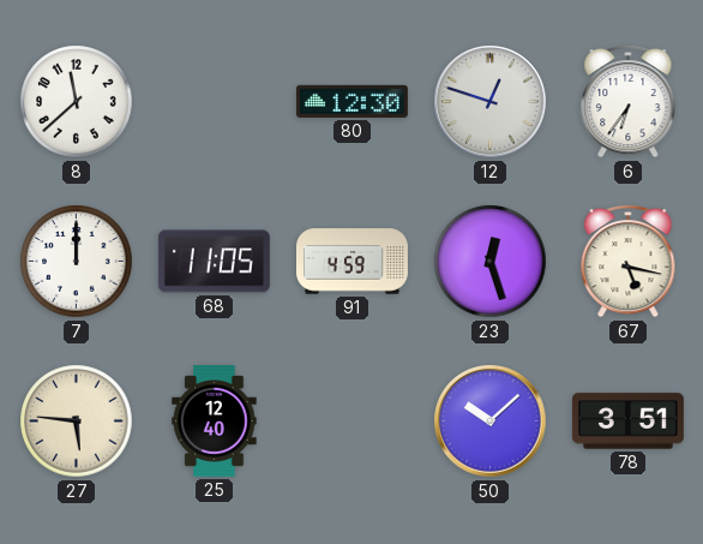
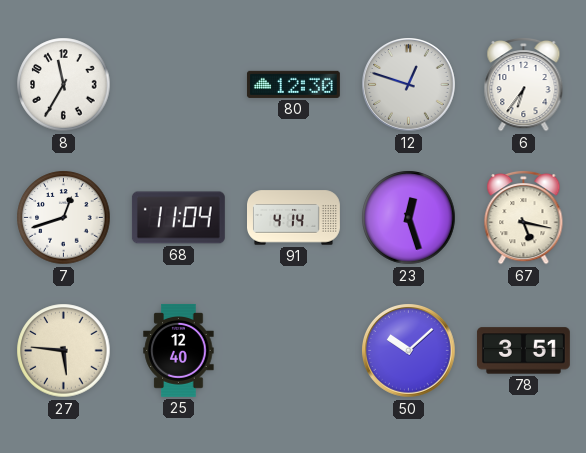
8: 11:38 -> 11:35
7: 12:00 -> 12:42
68: 11:05 -> 11:04
91: 4:59 -> 4:14
